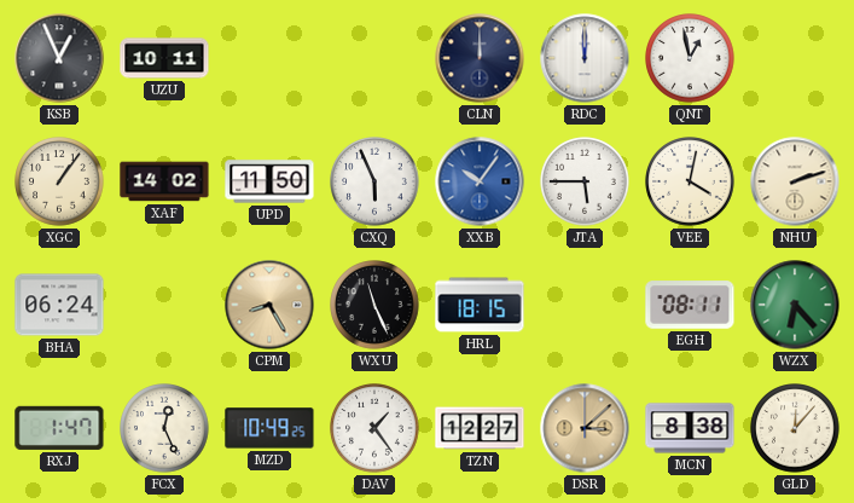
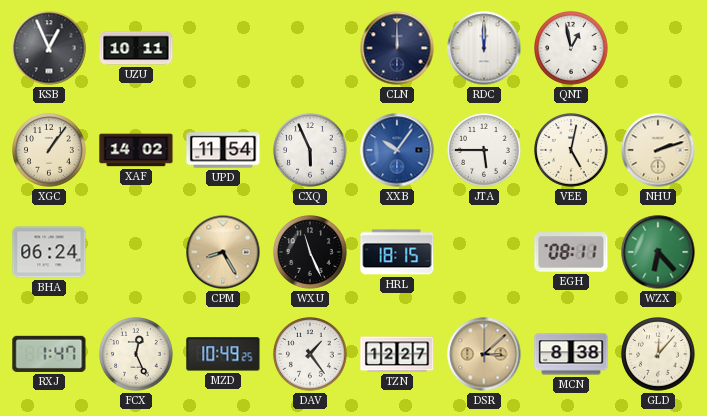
UPD: 11:50 -> 11:54
VEE: 4:02 -> 5:02
